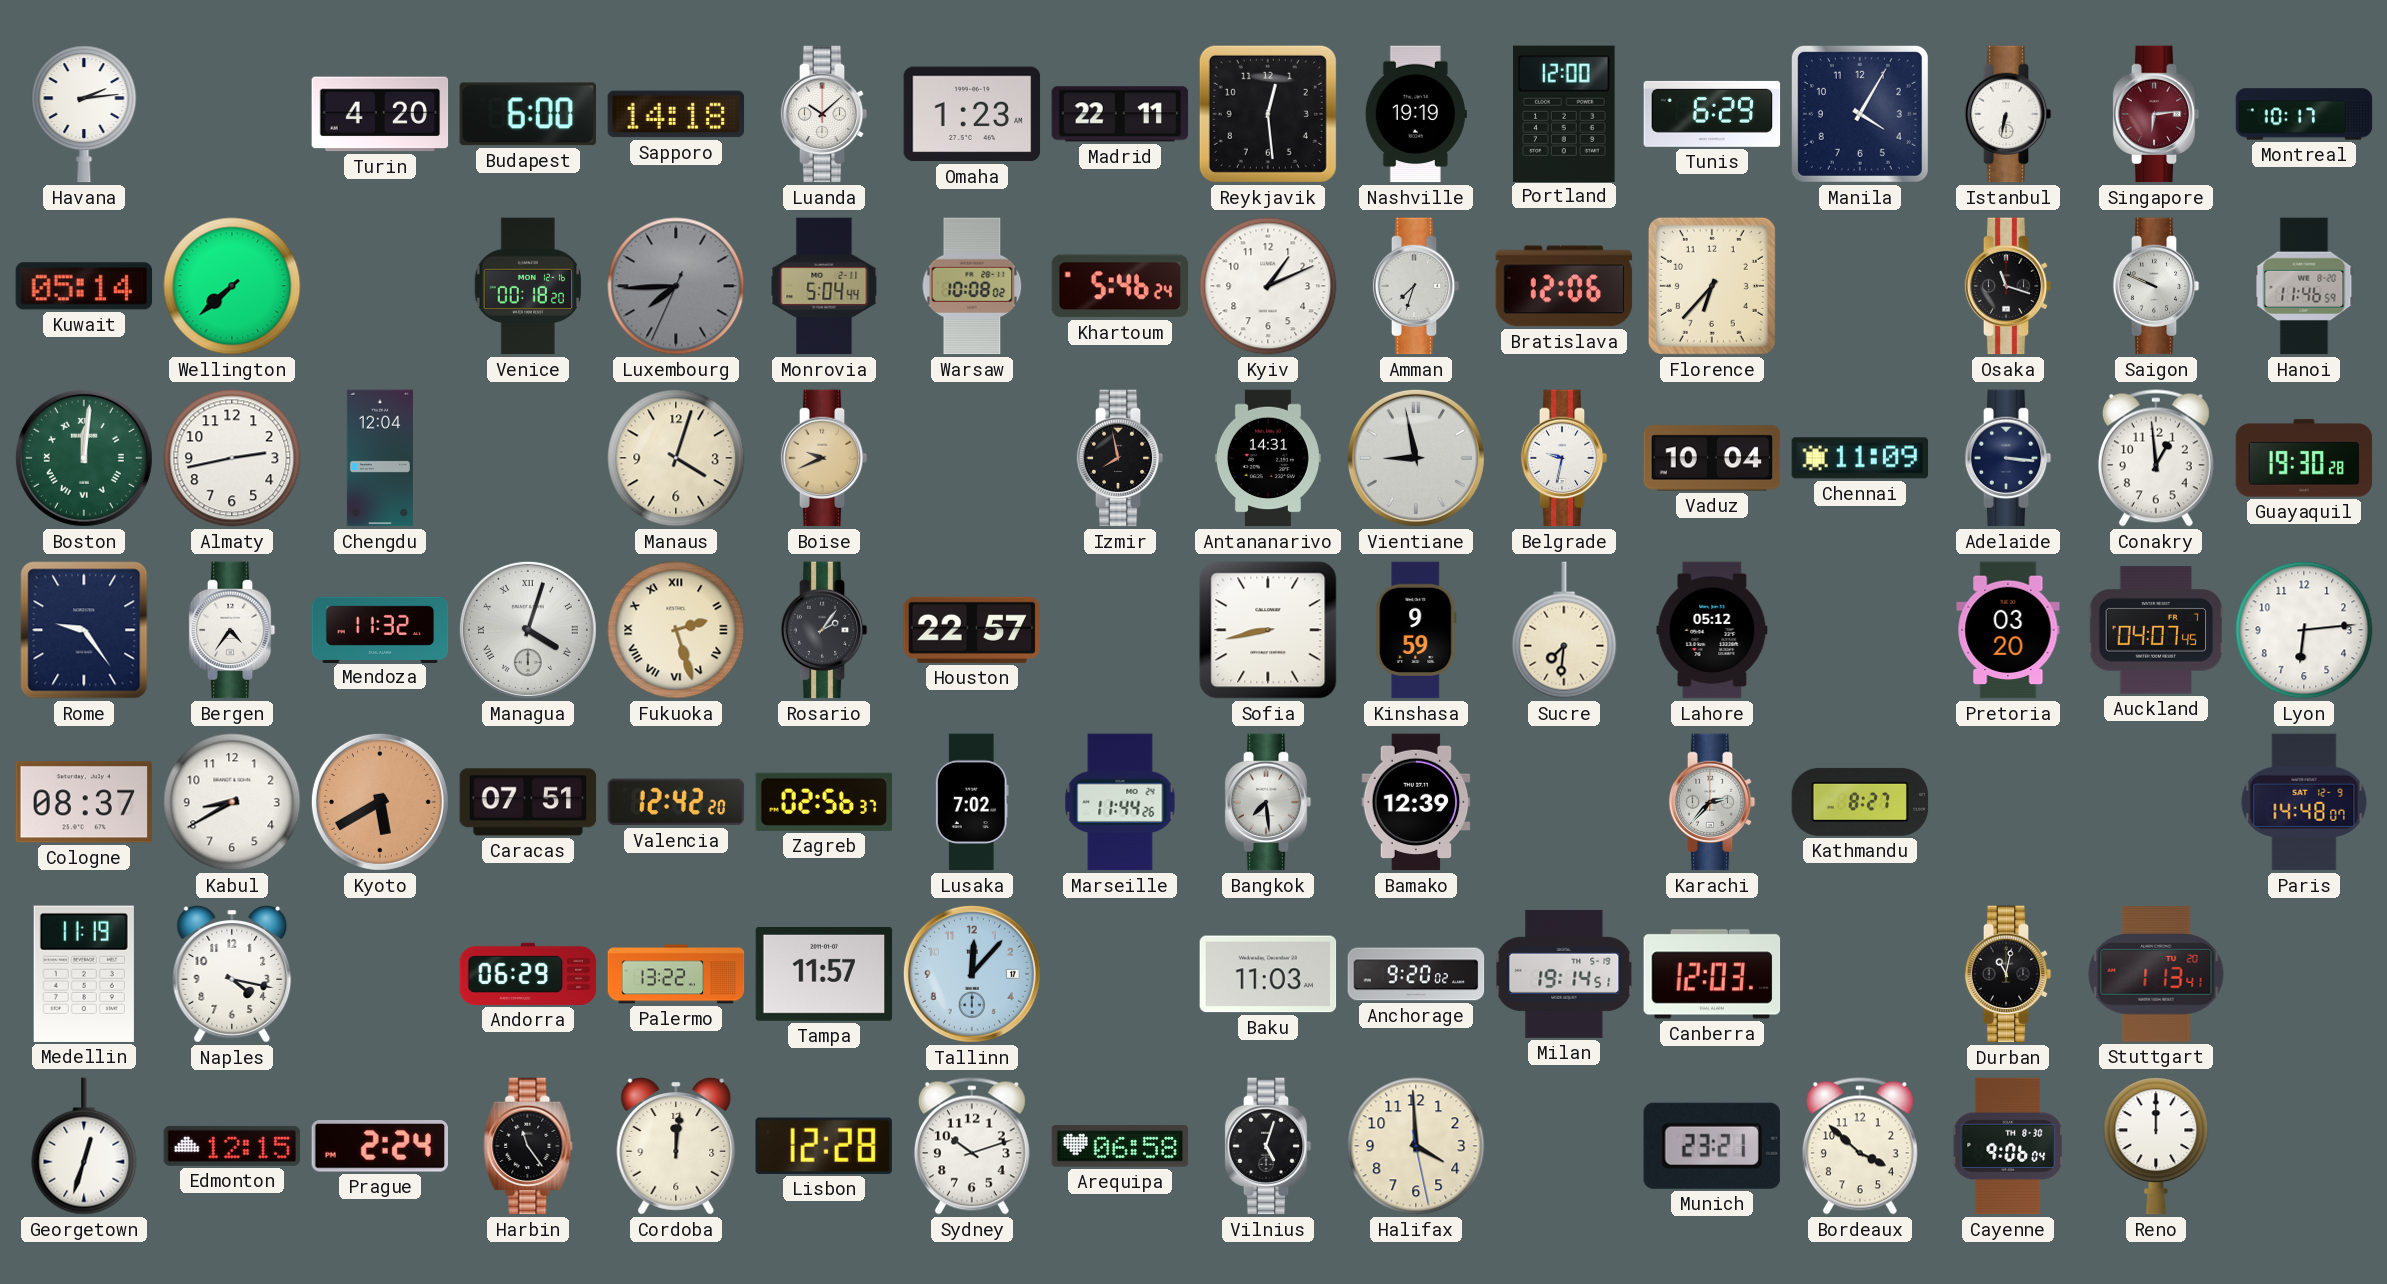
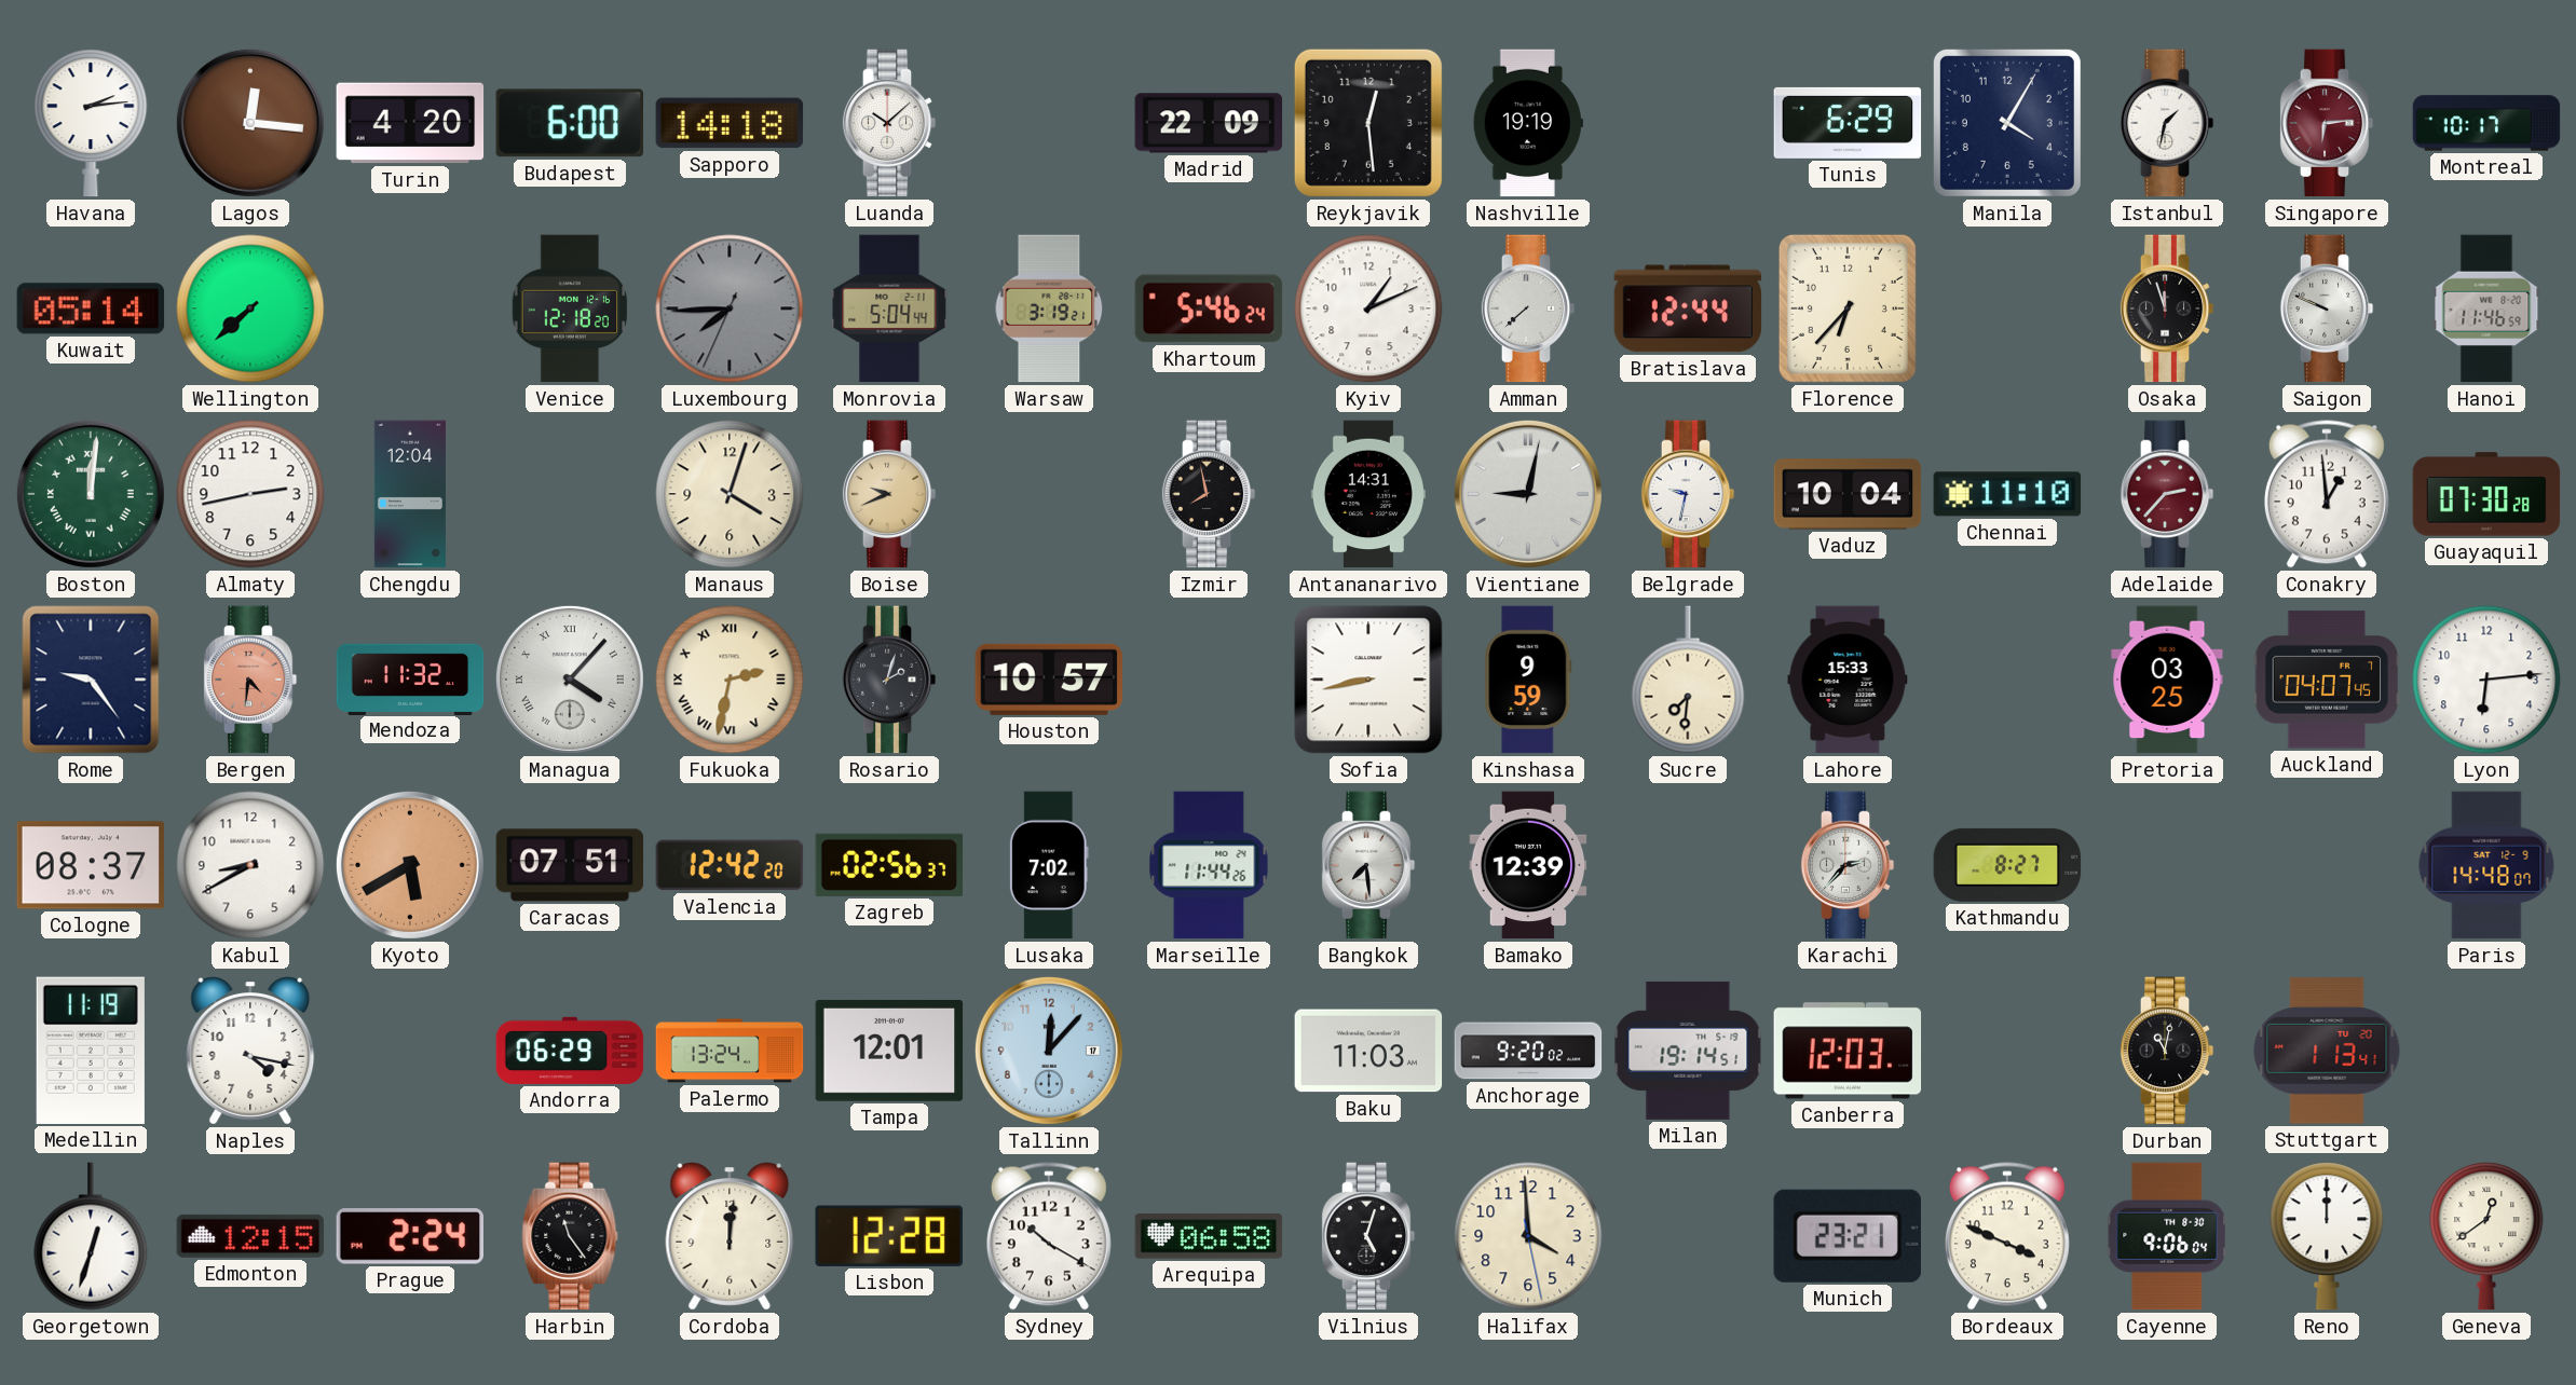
Lagos: none -> 12:16
Omaha: 1:23 -> none
Madrid: 22:11 -> 22:09
Portland: 12:00 -> none
Istanbul: 6:32 -> 1:32
Venice: 00:18 -> 12:18
Warsaw: 10:08 -> 3:19
Amman: 7:33 -> 7:38
Bratislava: 12:06 -> 12:44
Osaka: 11:18 -> 11:57
Vientiane: 8:58 -> 9:02
Chennai: 11:09 -> 11:10
Adelaide: 3:16 -> 2:37
Adelaide dial: navy -> burgundy
Guayaquil: 19:30 -> 07:30
Bergen: 4:36 -> 4:31
Bergen dial: white -> salmon
Managua: 4:03 -> 4:07
Fukuoka: 2:27 -> 2:32
Rosario: 2:06 -> 2:03
Houston: 22:57 -> 10:57
Lahore: 05:12 -> 15:33
Pretoria: 03:20 -> 03:25
Palermo: 13:22 -> 13:24
Tampa: 11:57 -> 12:01
Sydney: 10:12 -> 10:20
Bordeaux: 3:52 -> 3:49
Geneva: none -> 12:39
